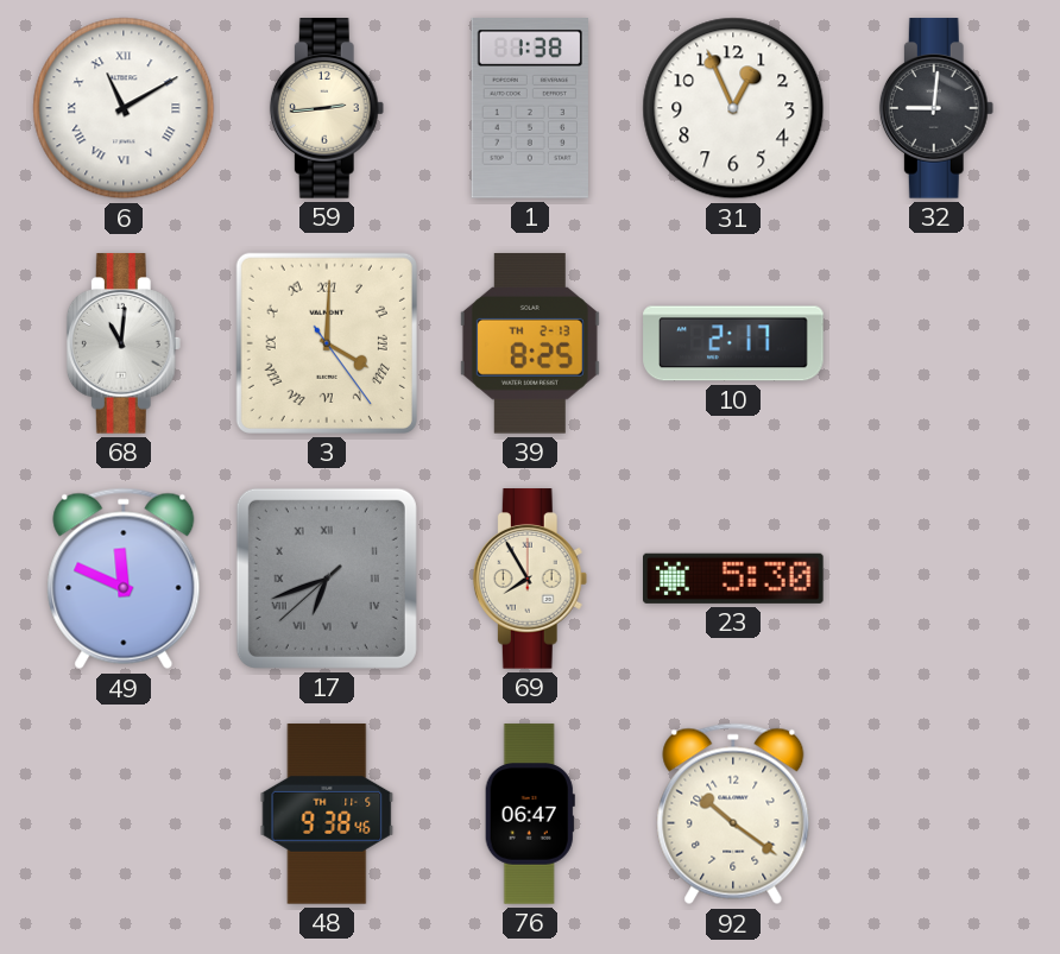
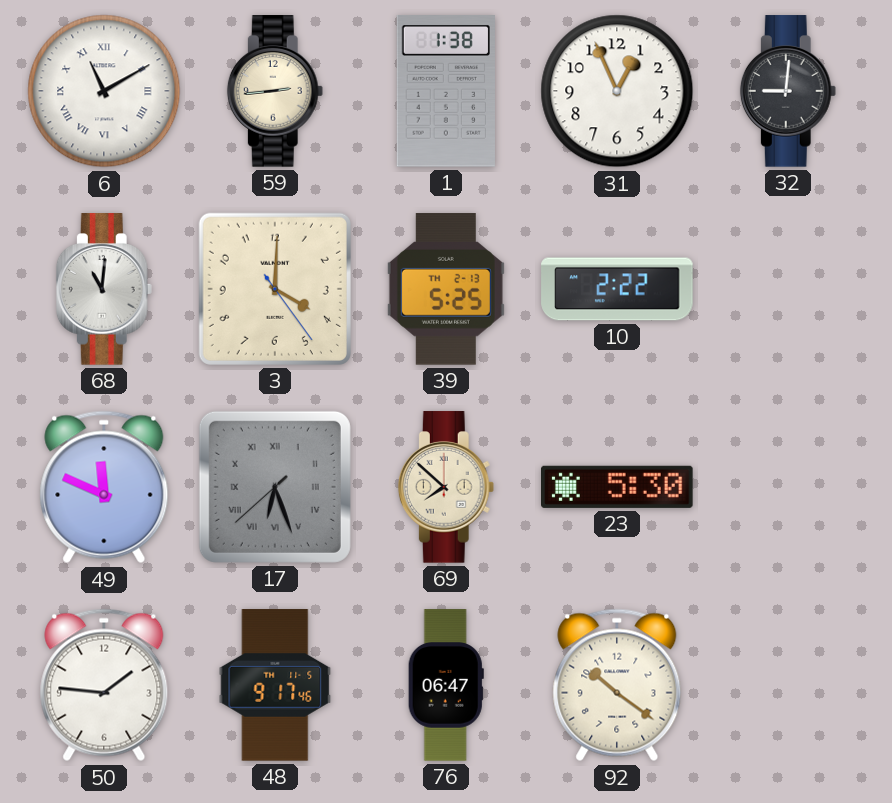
3 numerals: Roman -> Arabic
39: 8:25 -> 5:25
10: 2:17 -> 2:22
17: 6:41 -> 6:26
69: 7:55 -> 7:52
50: none -> 1:46
48: 9:38 -> 9:17
